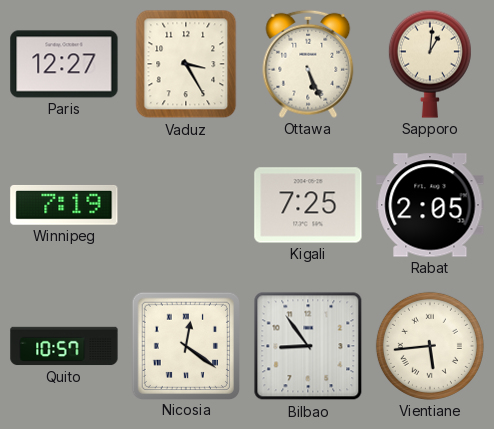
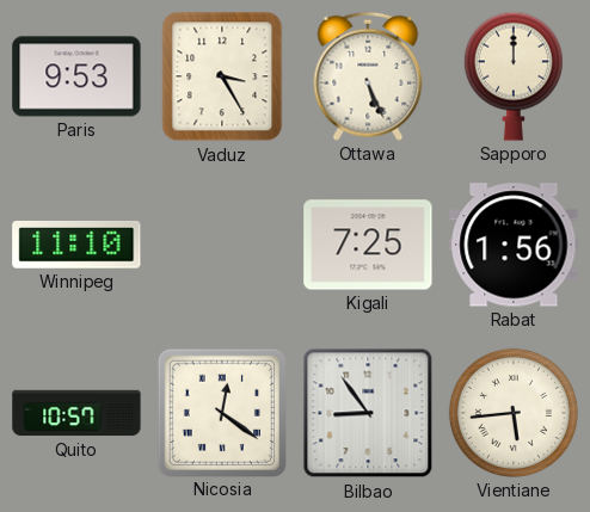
Paris: 12:27 -> 9:53
Sapporo: 1:01 -> 12:00
Winnipeg: 7:19 -> 11:10
Rabat: 2:05 -> 1:56
